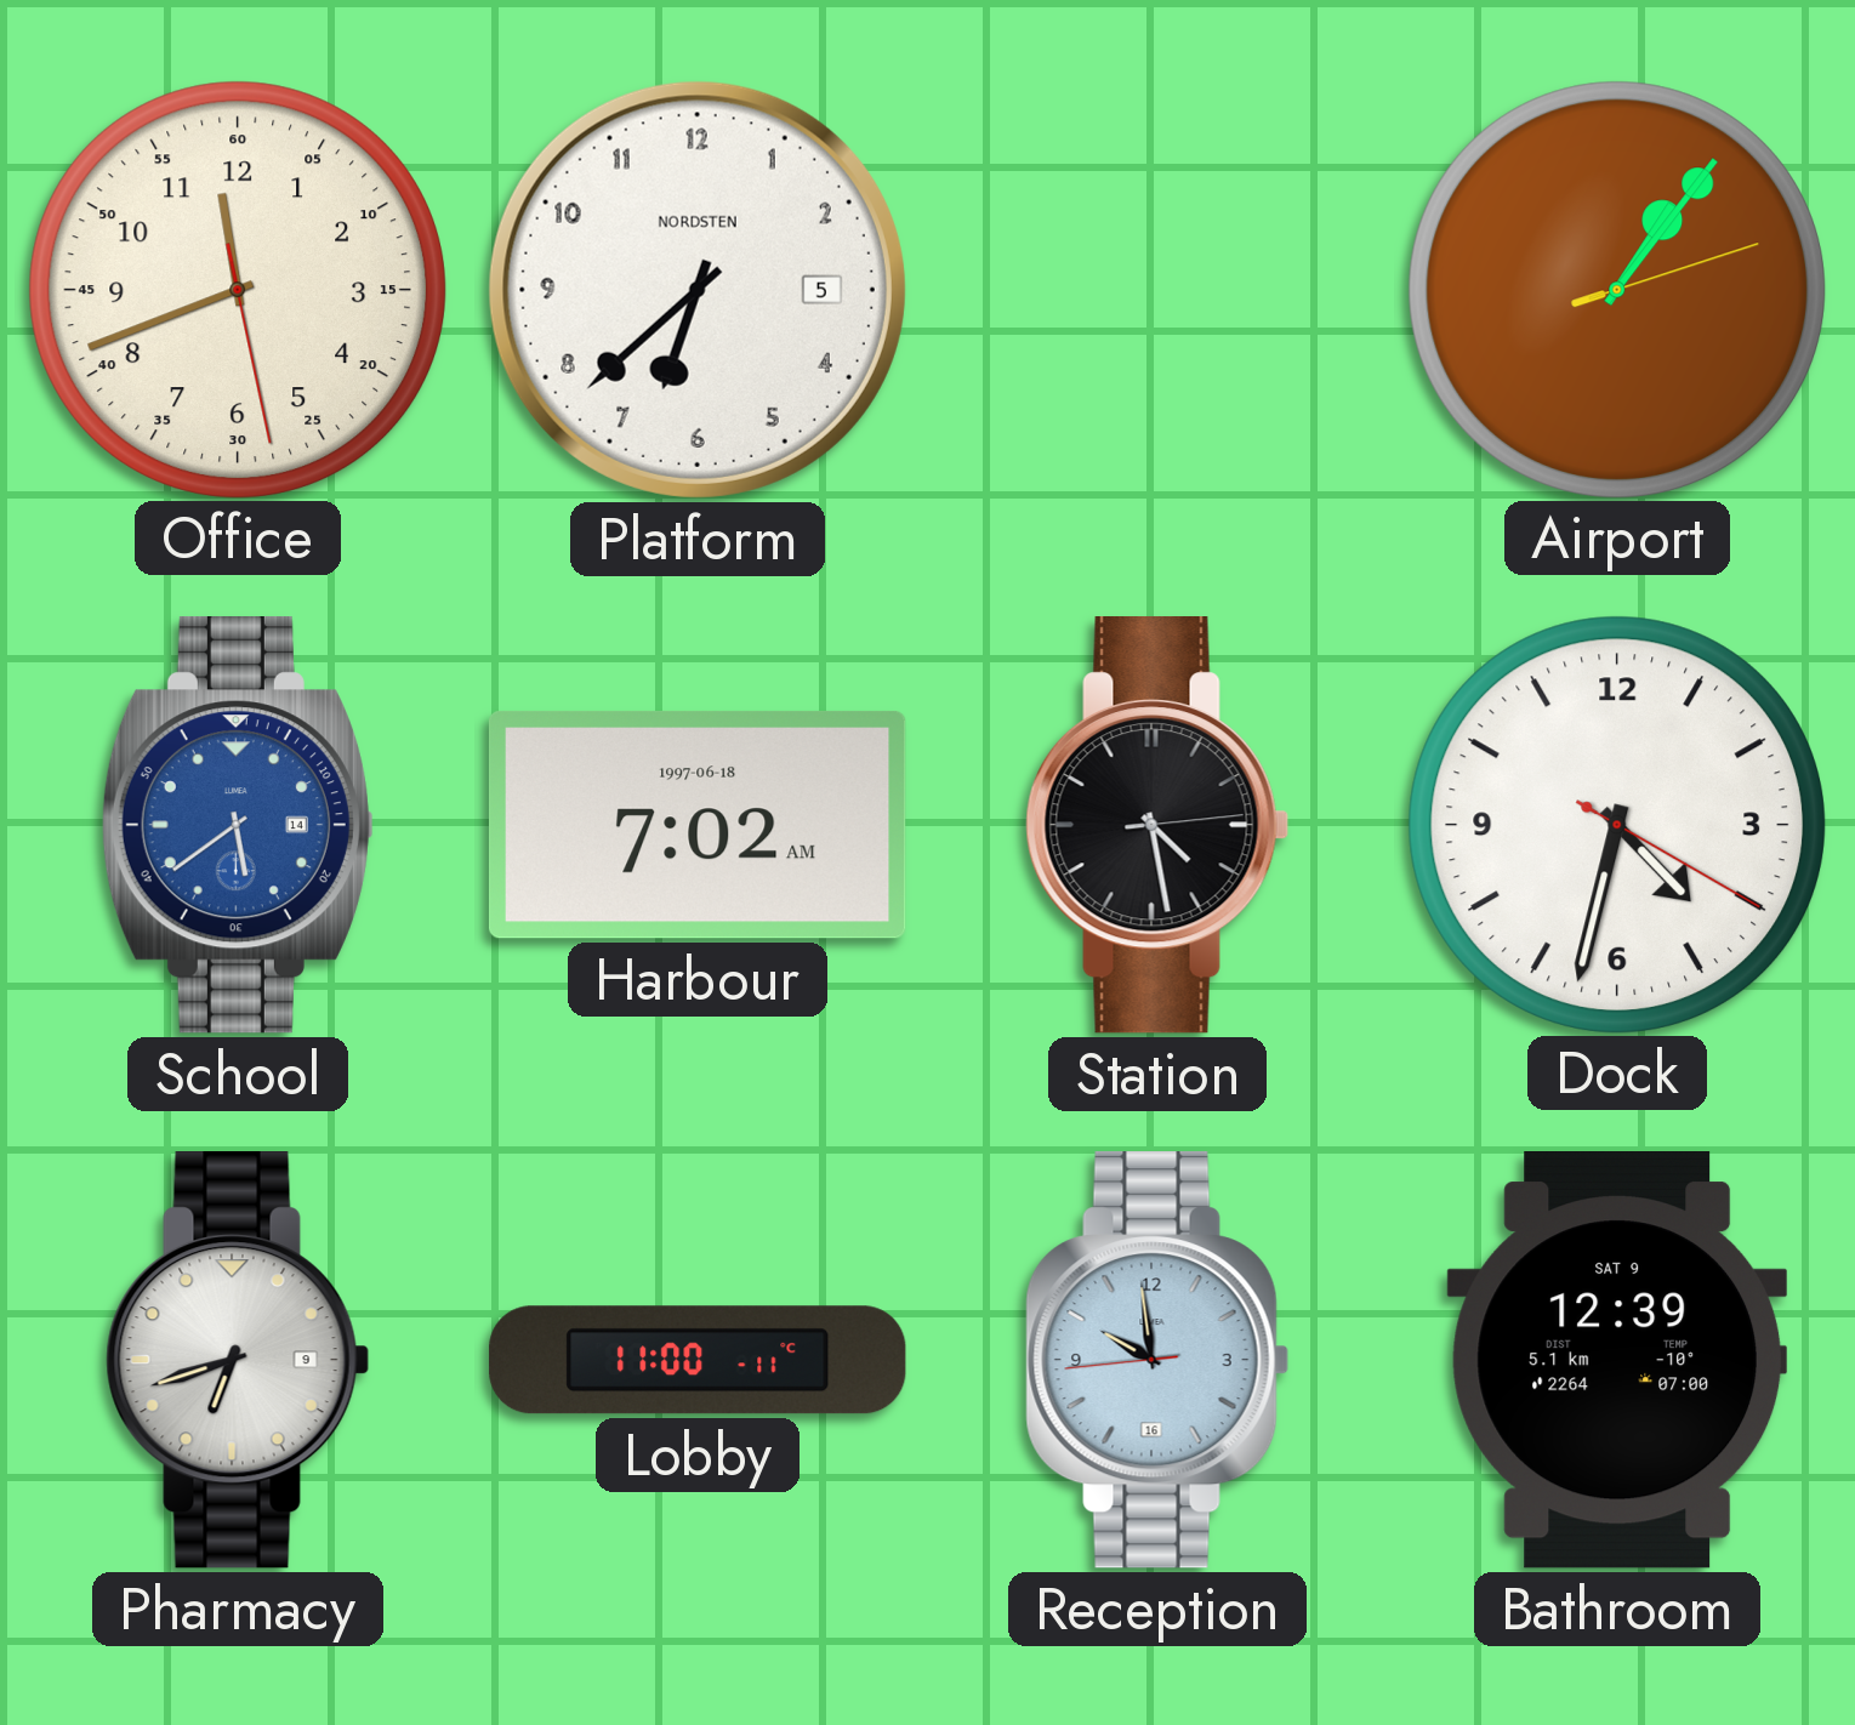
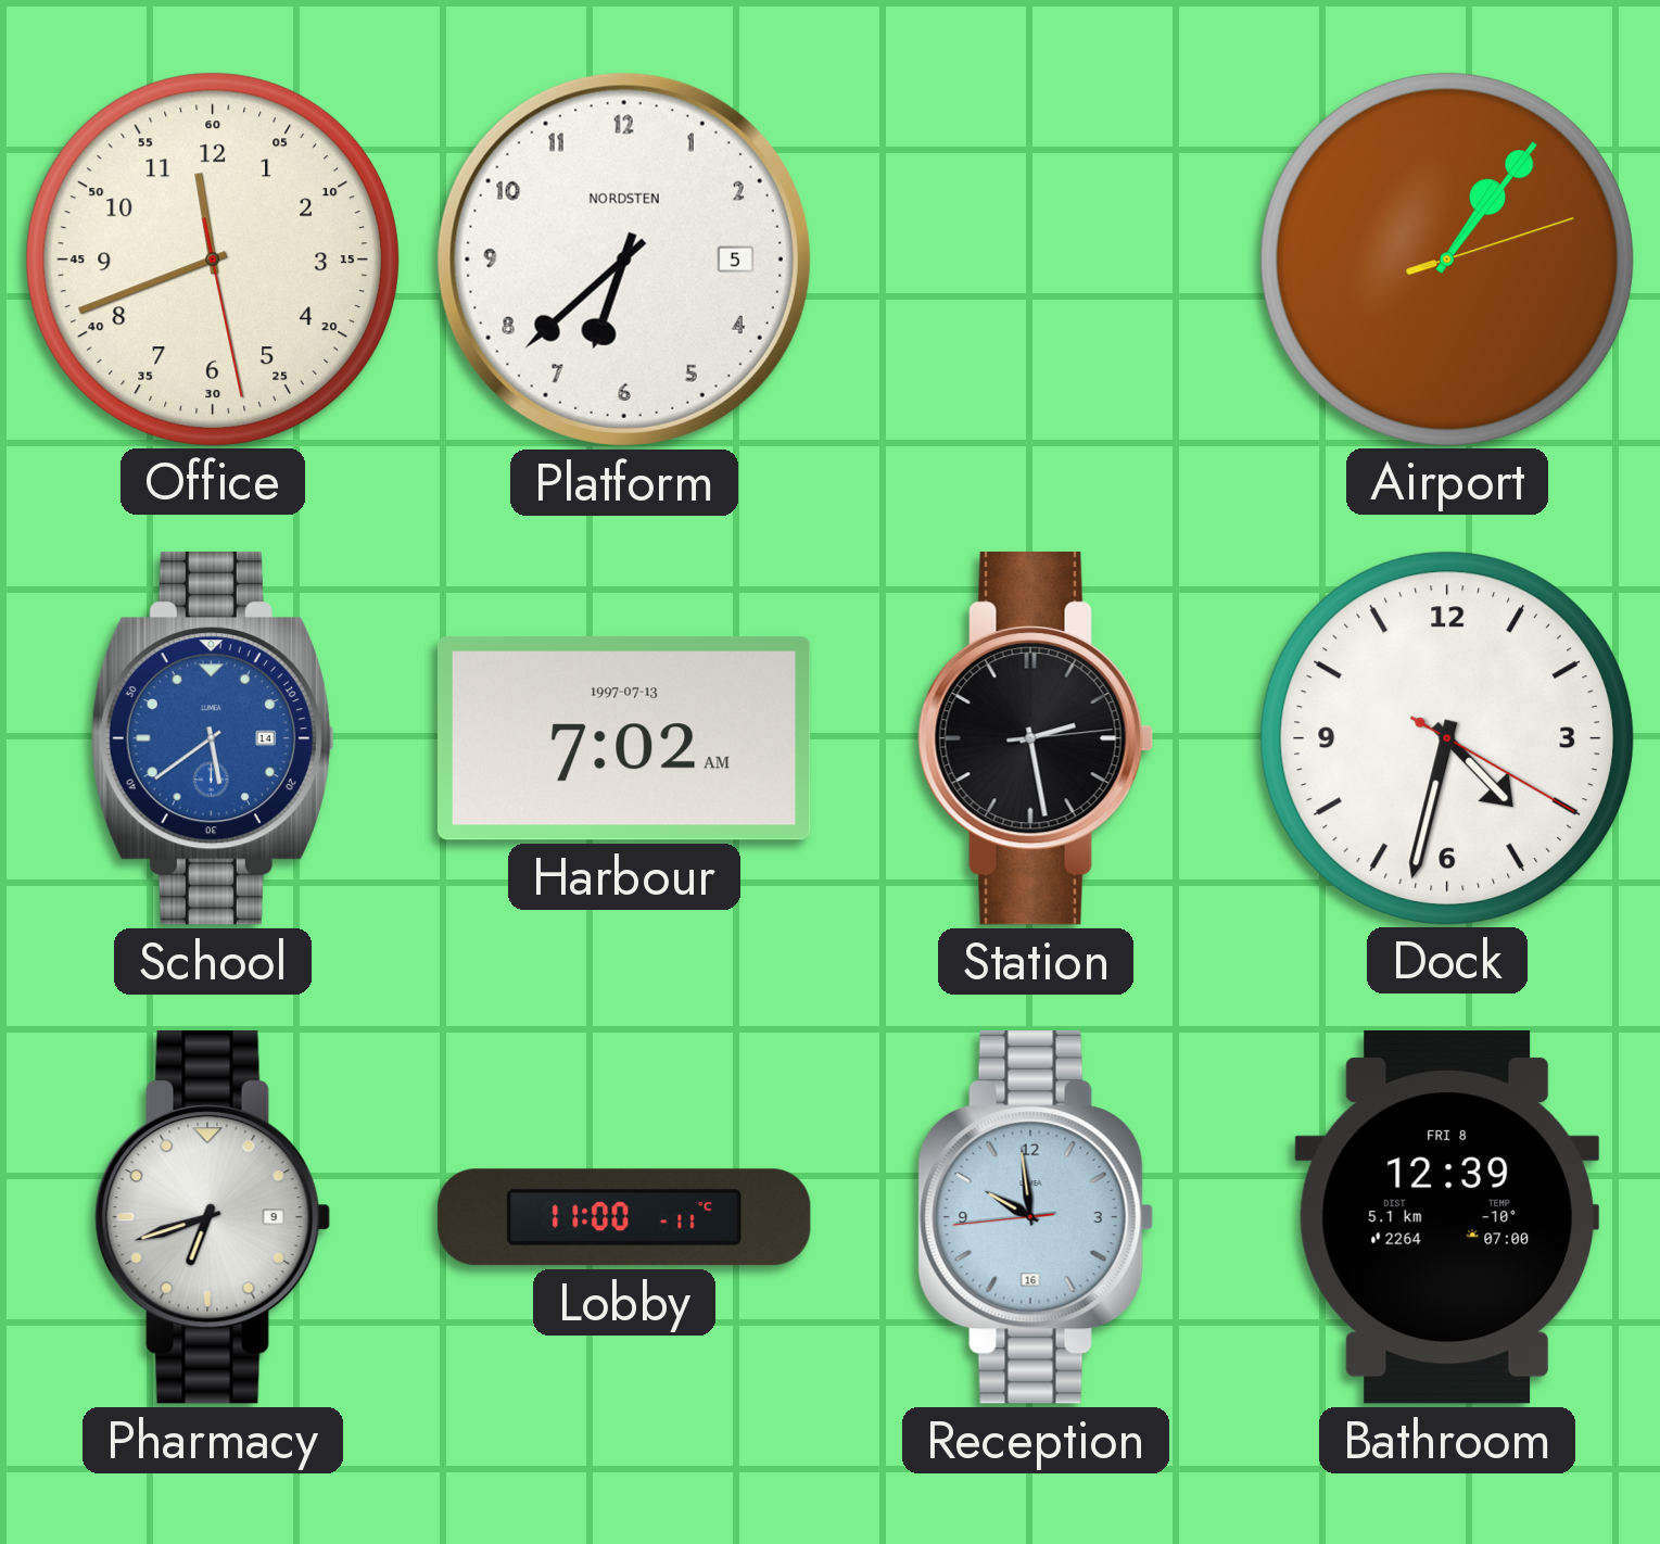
Harbour date: 1997-06-18 -> 1997-07-13
Station: 4:28 -> 2:28
Bathroom date: SAT 9 -> FRI 8
